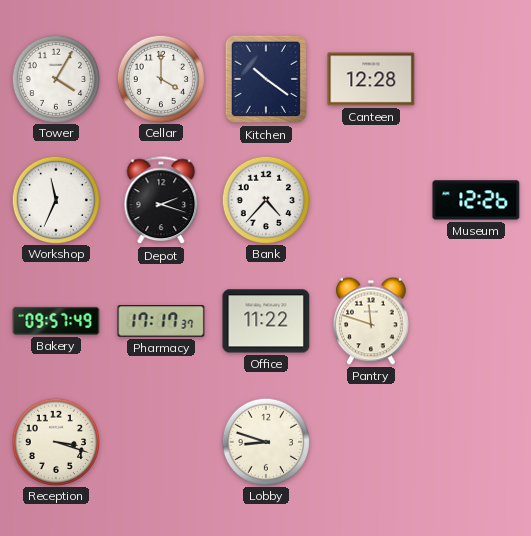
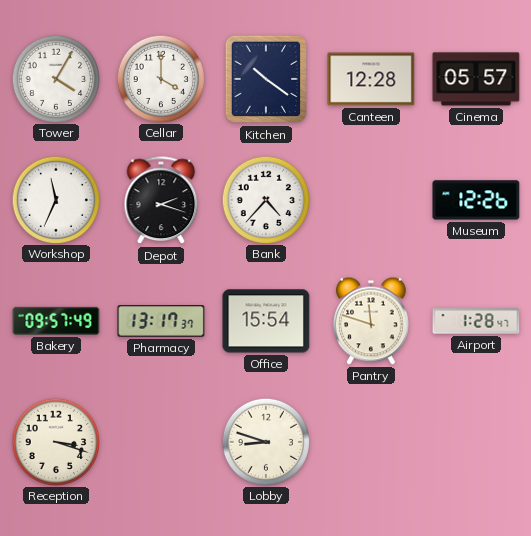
Cinema: none -> 05:57
Pharmacy: 17:17 -> 13:17
Office: 11:22 -> 15:54
Airport: none -> 1:28
